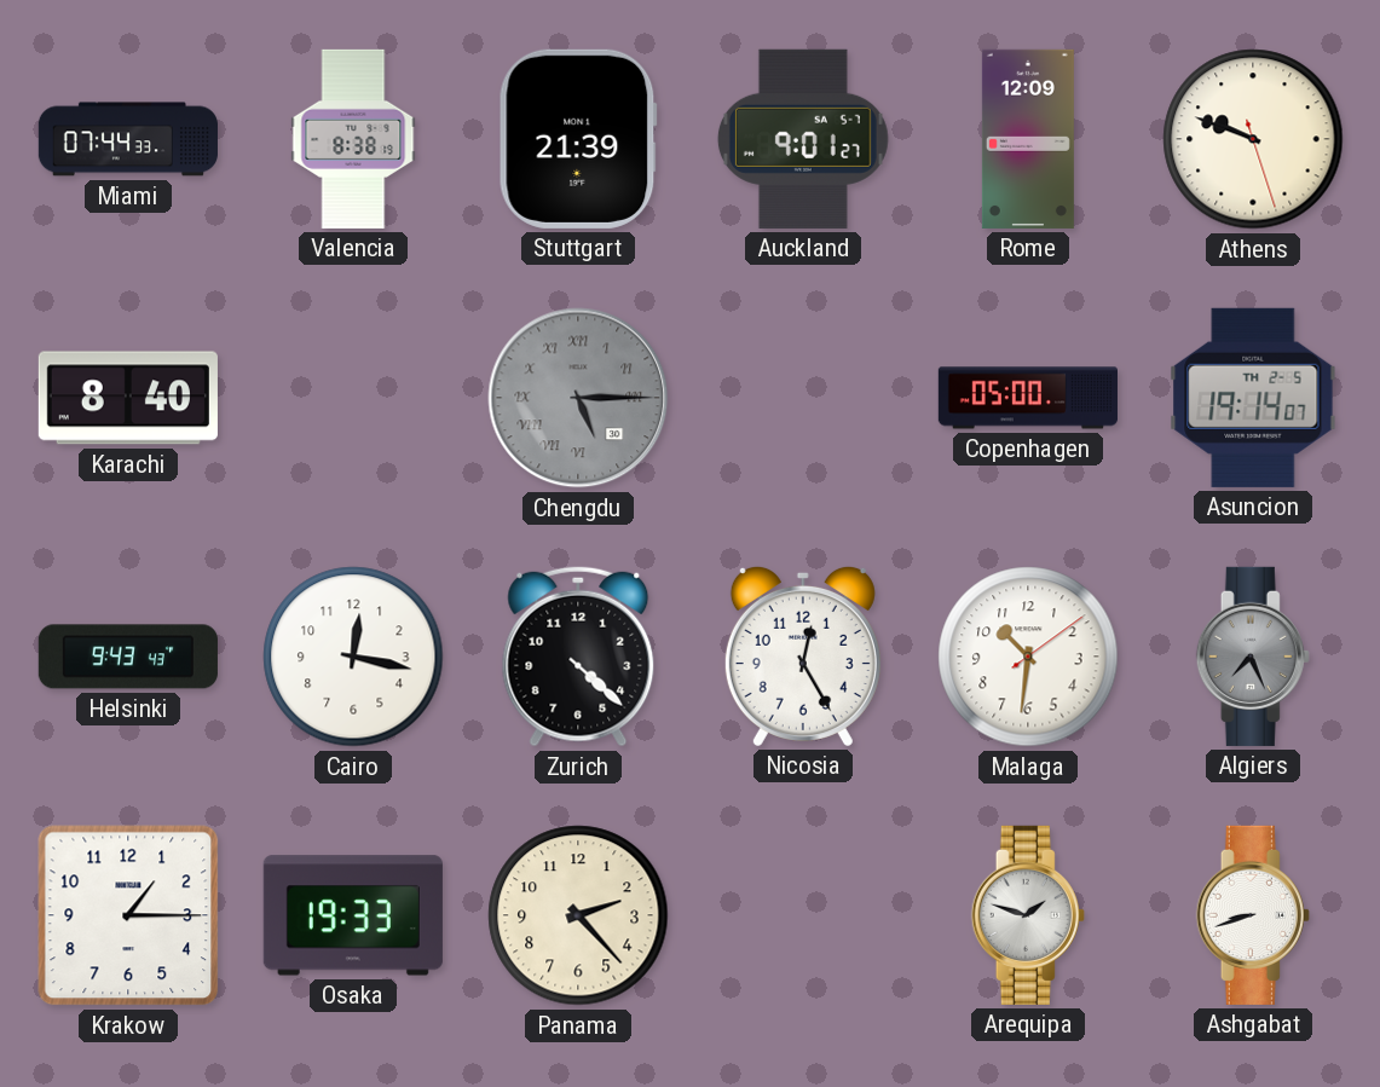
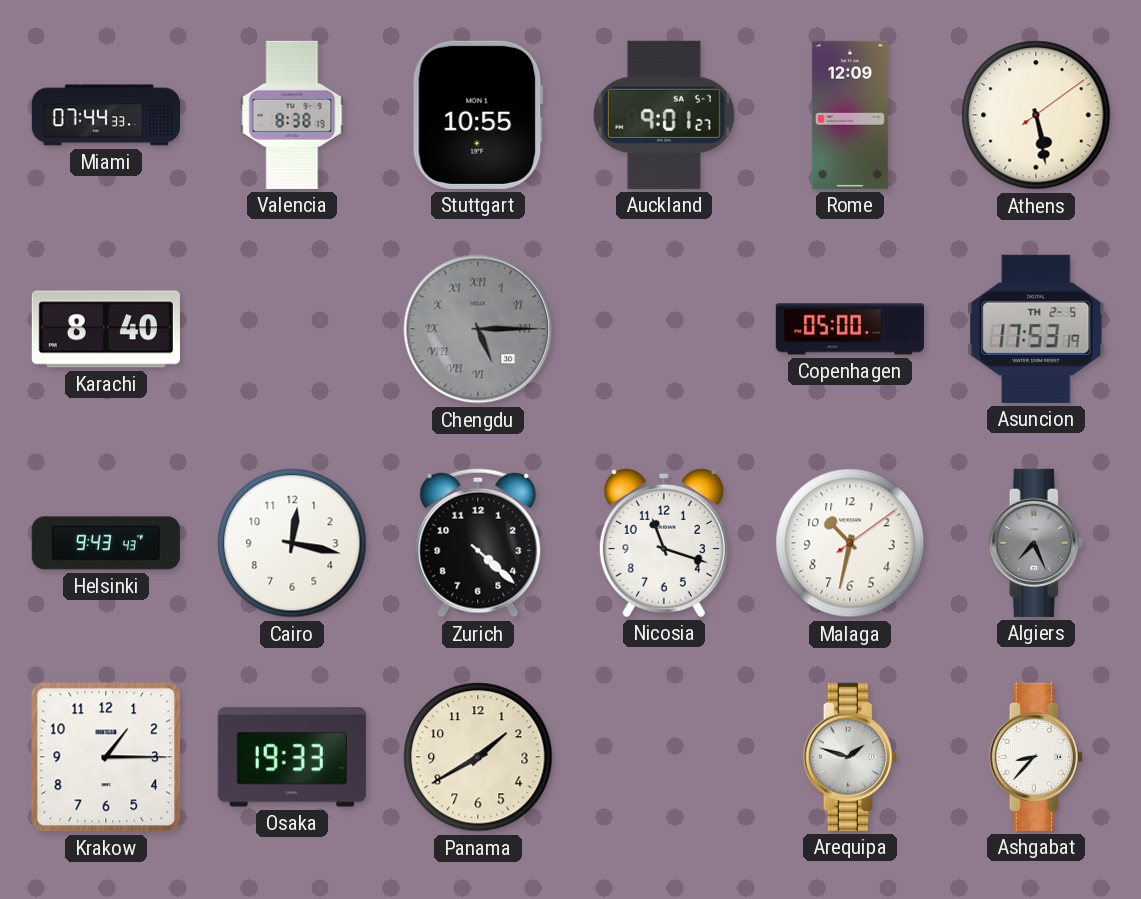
Stuttgart: 21:39 -> 10:55
Athens: 9:48 -> 5:28
Asuncion: 19:14 -> 17:53
Nicosia: 12:25 -> 11:18
Malaga: 10:31 -> 10:32
Panama: 2:23 -> 1:40
Ashgabat: 8:42 -> 8:37
